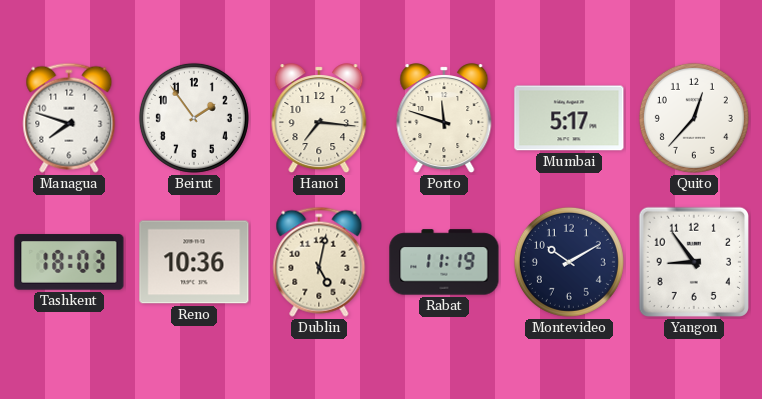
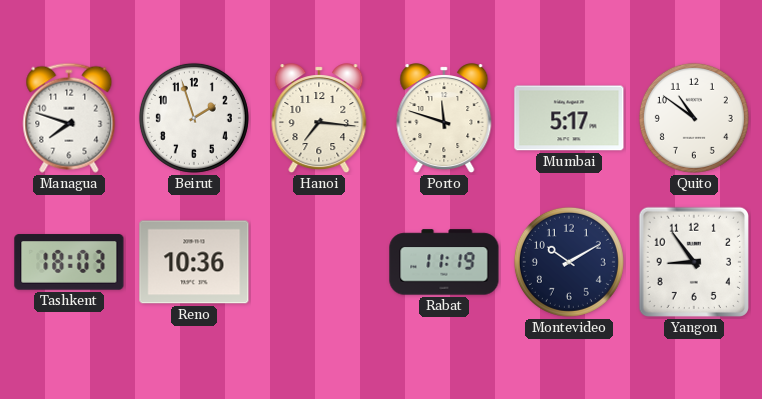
Beirut: 1:54 -> 1:57
Quito: 12:37 -> 10:51
Dublin: 5:02 -> none
